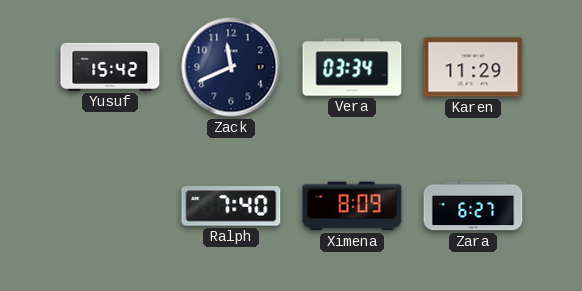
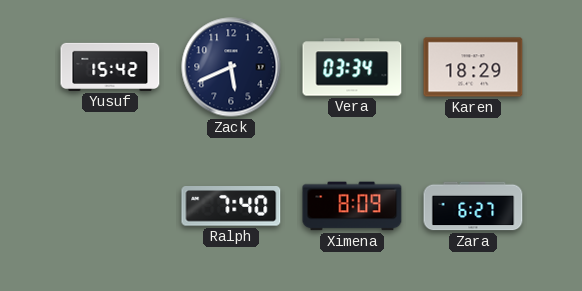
Zack: 11:41 -> 5:41
Karen: 11:29 -> 18:29
